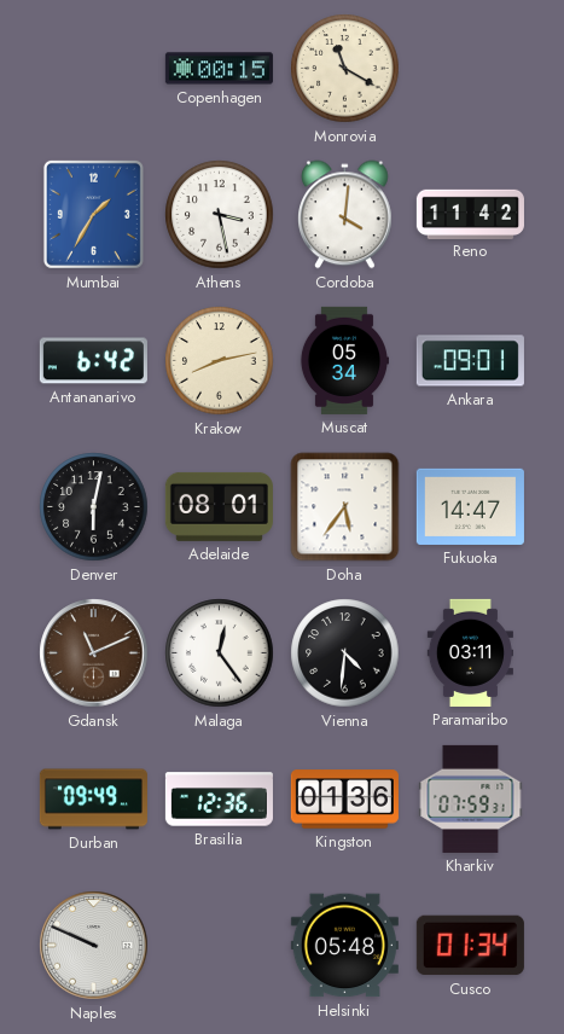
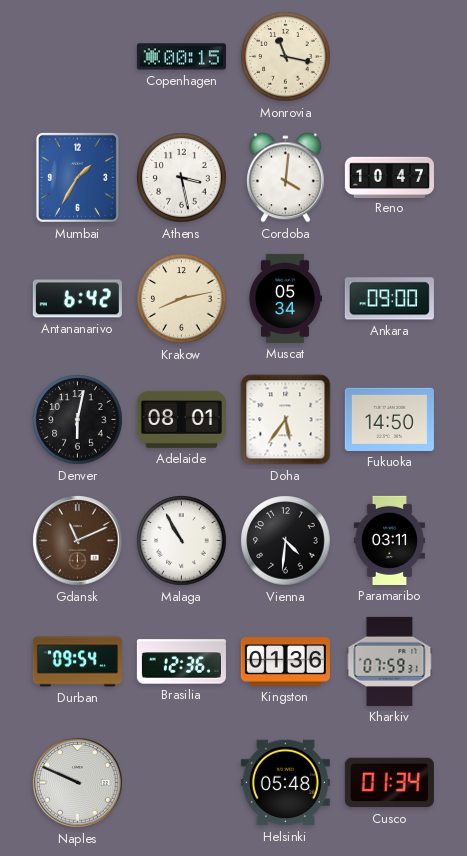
Monrovia: 11:20 -> 11:17
Reno: 11:42 -> 10:47
Ankara: 09:01 -> 09:00
Fukuoka: 14:47 -> 14:50
Malaga: 12:24 -> 10:55
Durban: 09:49 -> 09:54
